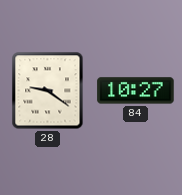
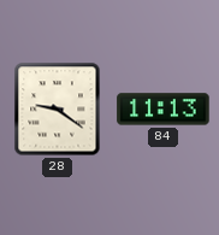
84: 10:27 -> 11:13
